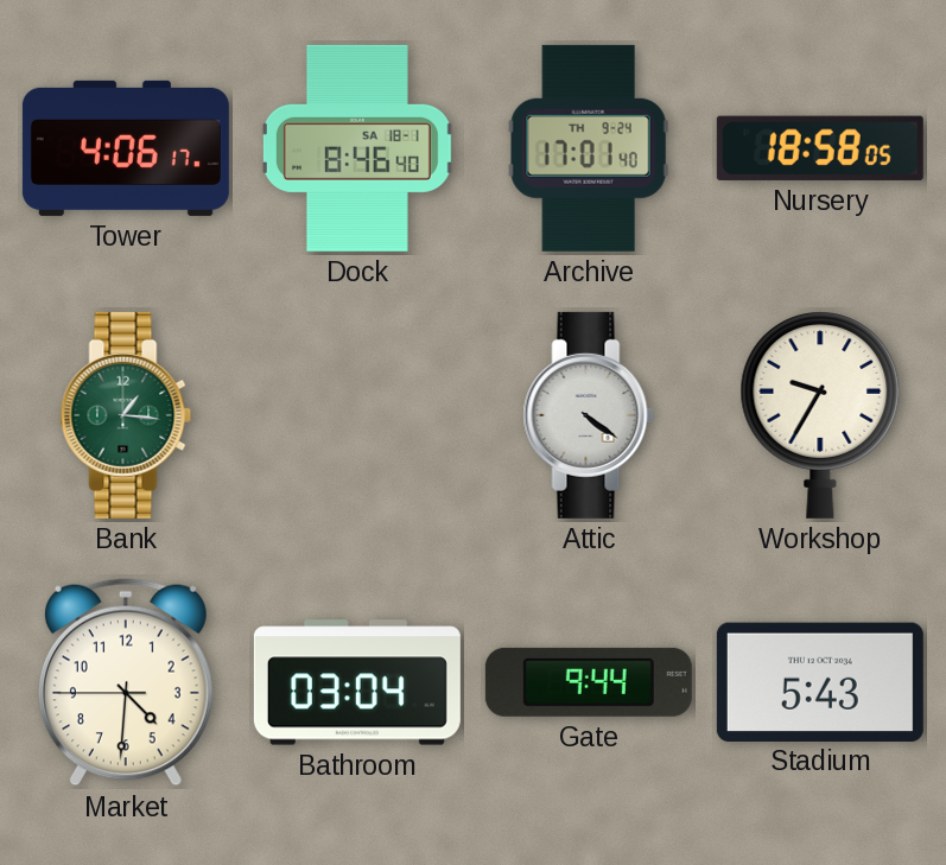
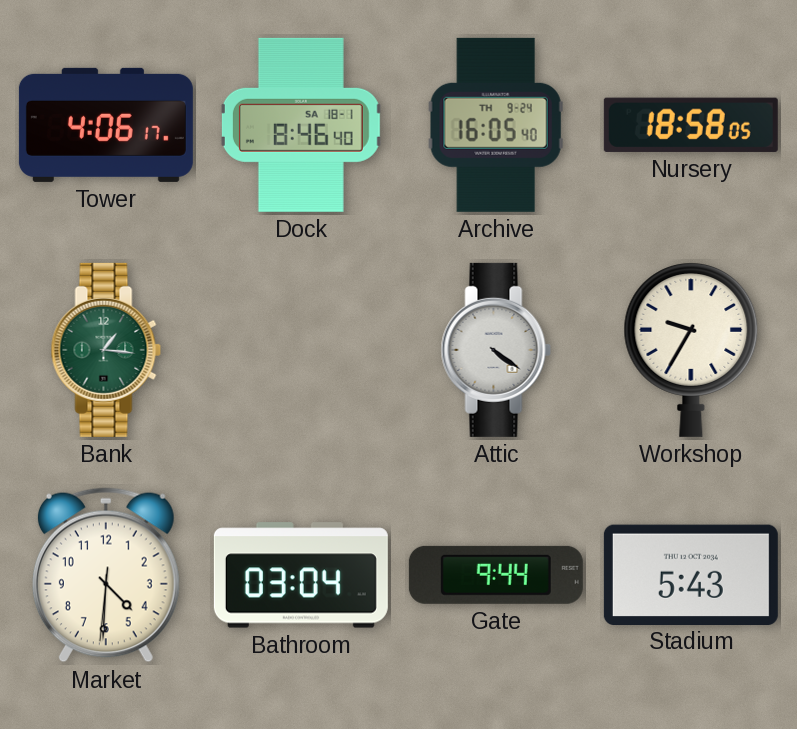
Archive: 17:01 -> 16:05
Market: 4:30:45 -> 4:30:31
